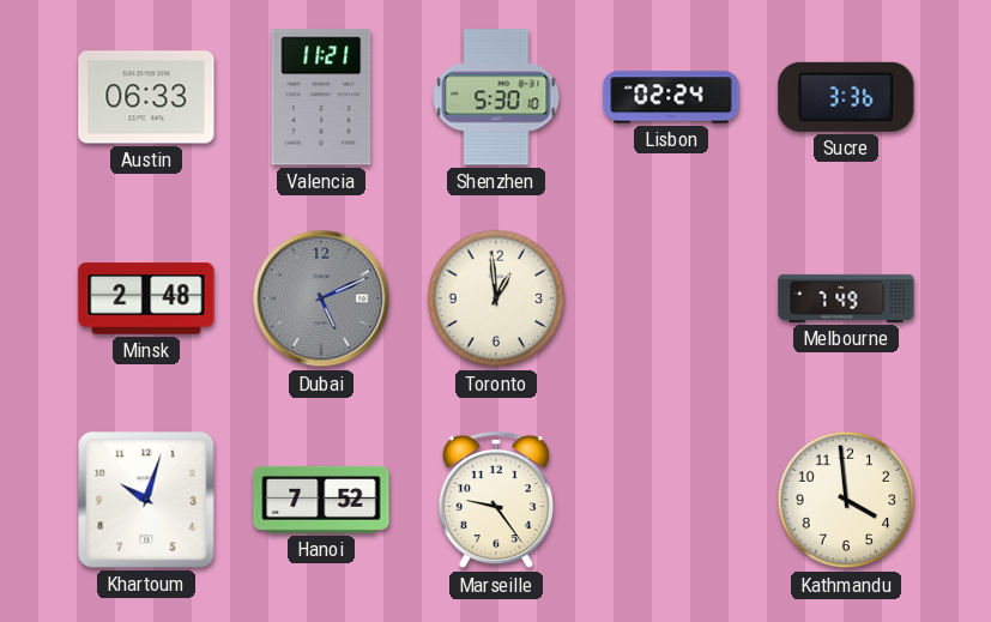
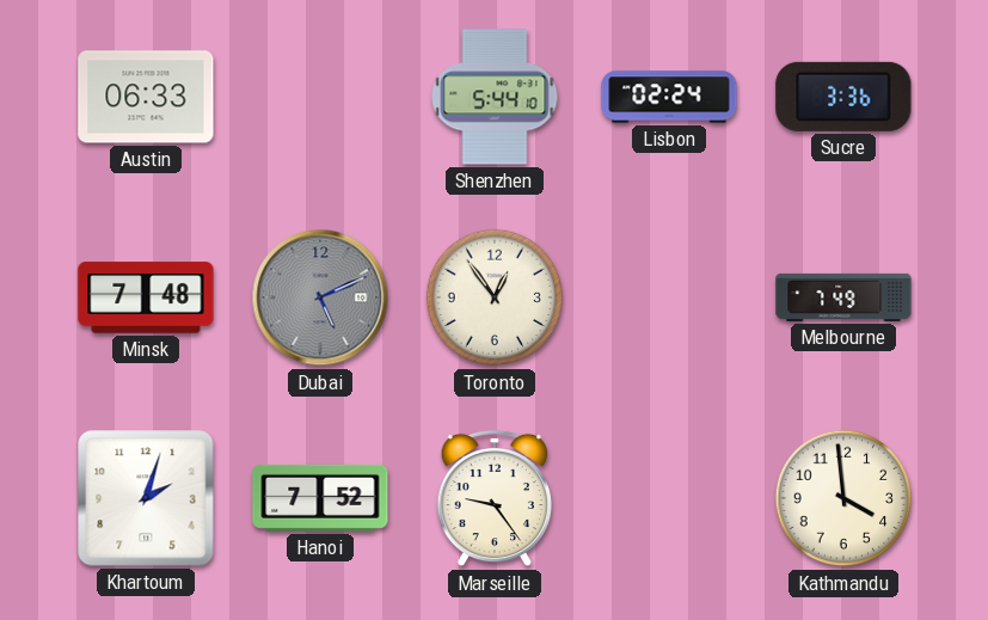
Valencia: 11:21 -> none
Shenzhen: 5:30 -> 5:44
Minsk: 2:48 -> 7:48
Toronto: 12:59 -> 12:54
Khartoum: 10:03 -> 2:03
